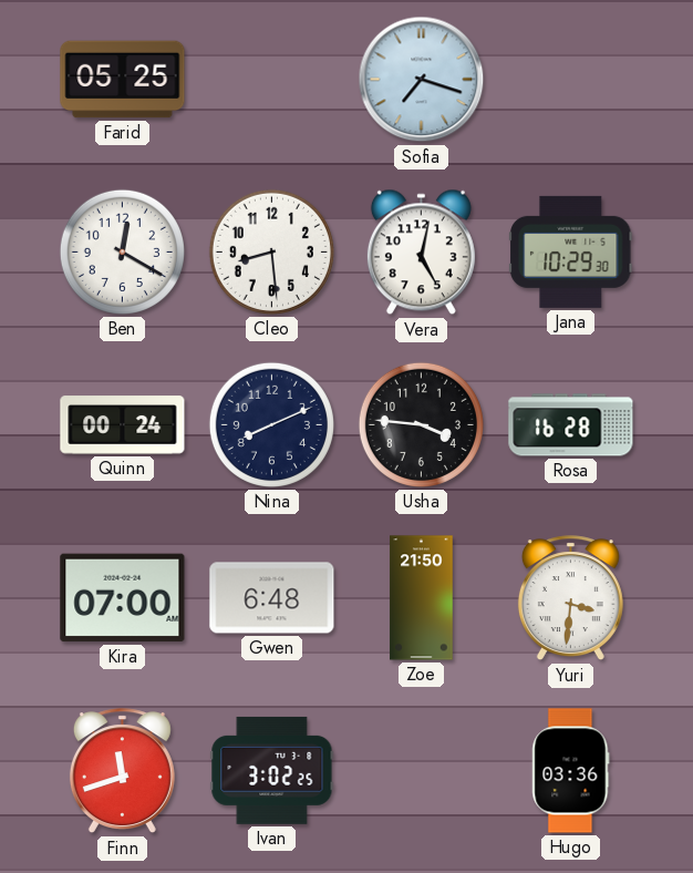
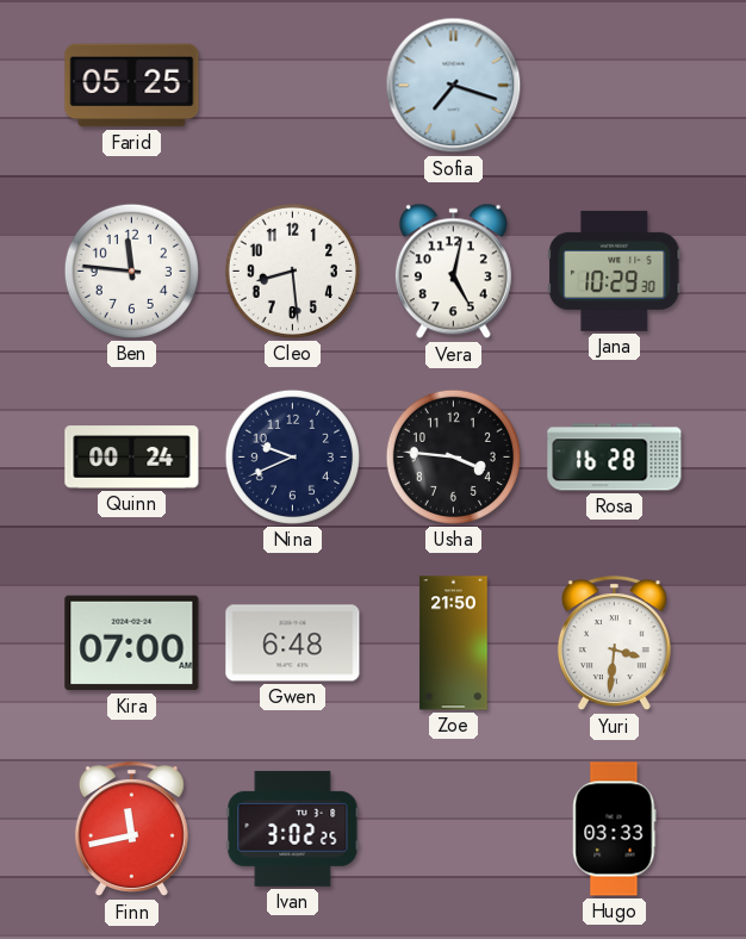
Ben: 12:20 -> 11:46
Nina: 8:11 -> 9:41
Finn: 11:42 -> 11:43
Hugo: 03:36 -> 03:33
